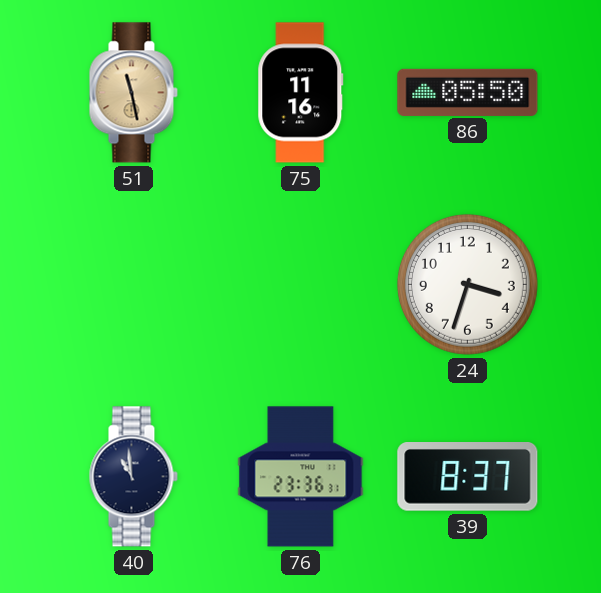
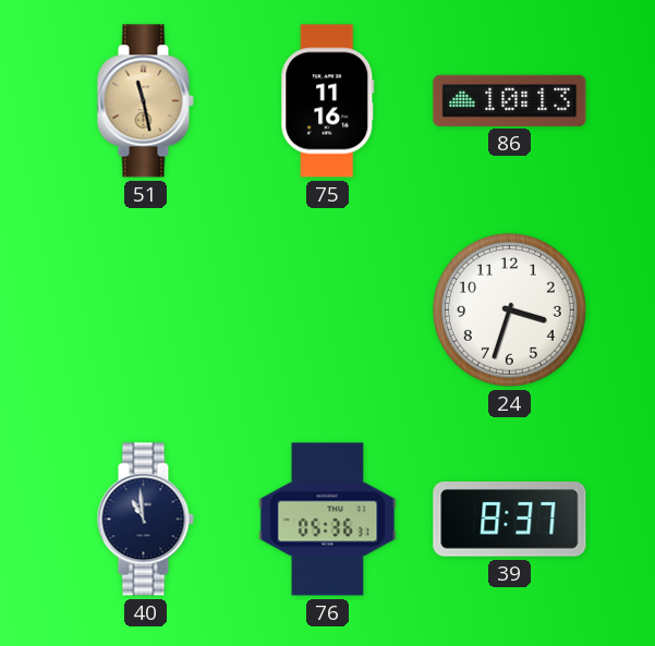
86: 05:50 -> 10:13
76: 23:36 -> 05:36
